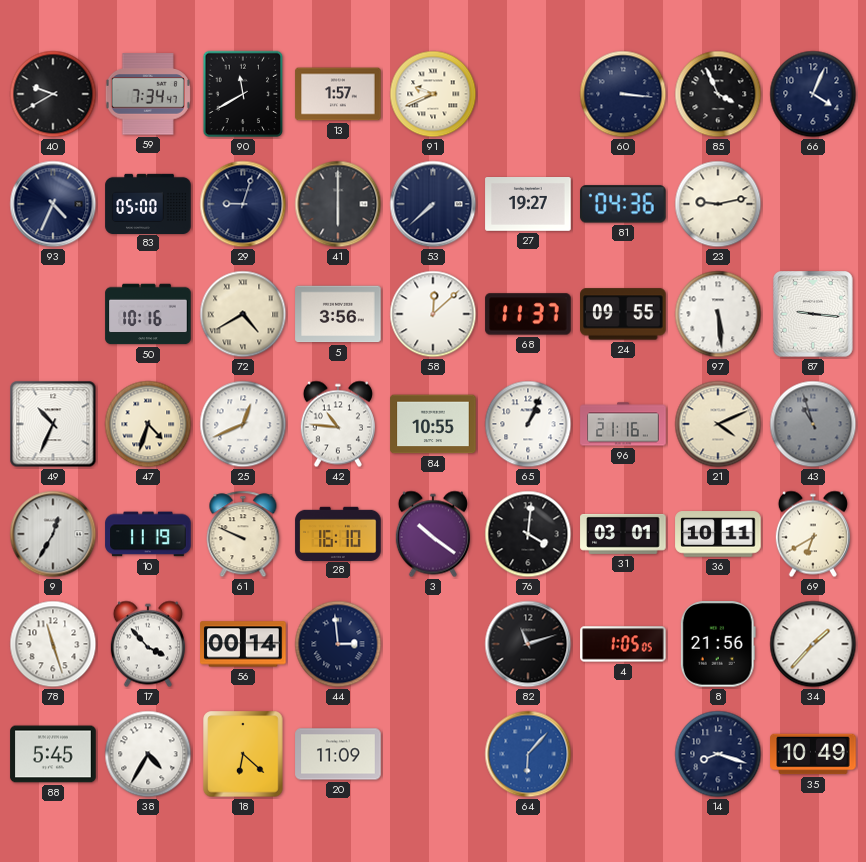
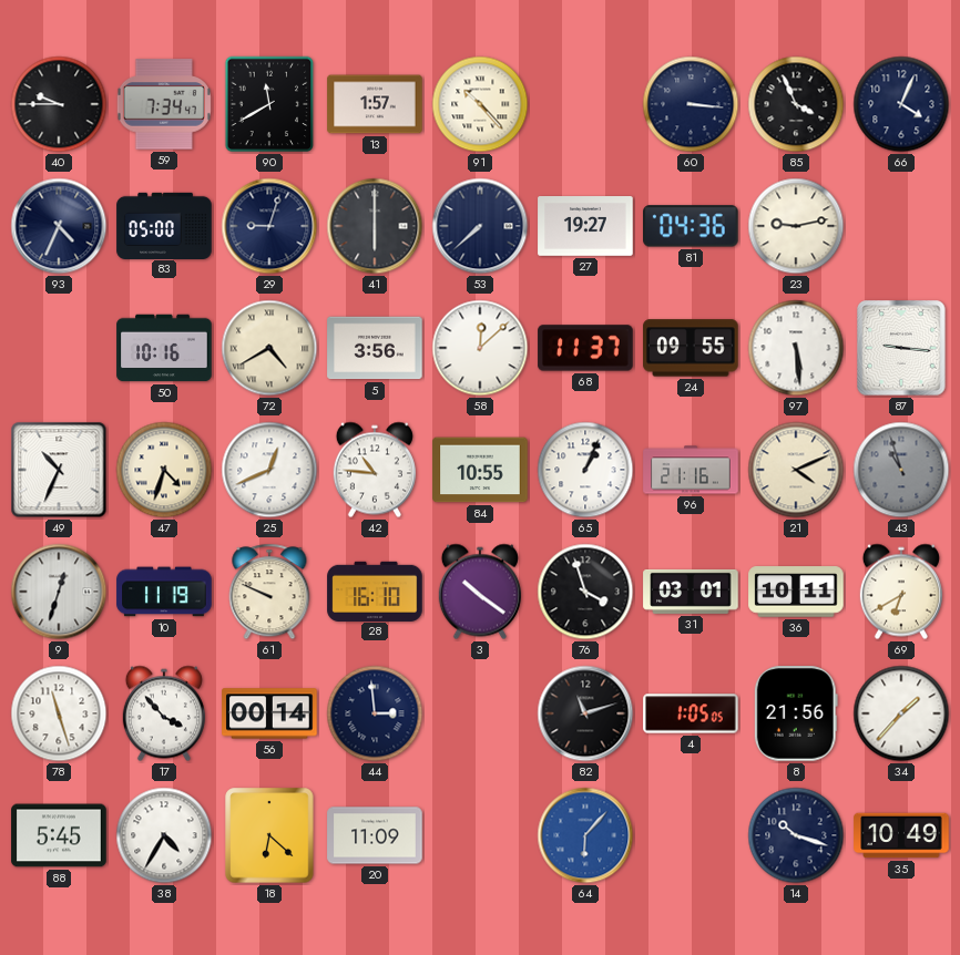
40: 9:40 -> 9:45
91: 9:41 -> 10:23
9: 12:35 -> 12:33
76: 4:01 -> 3:57
14: 8:18 -> 10:18
